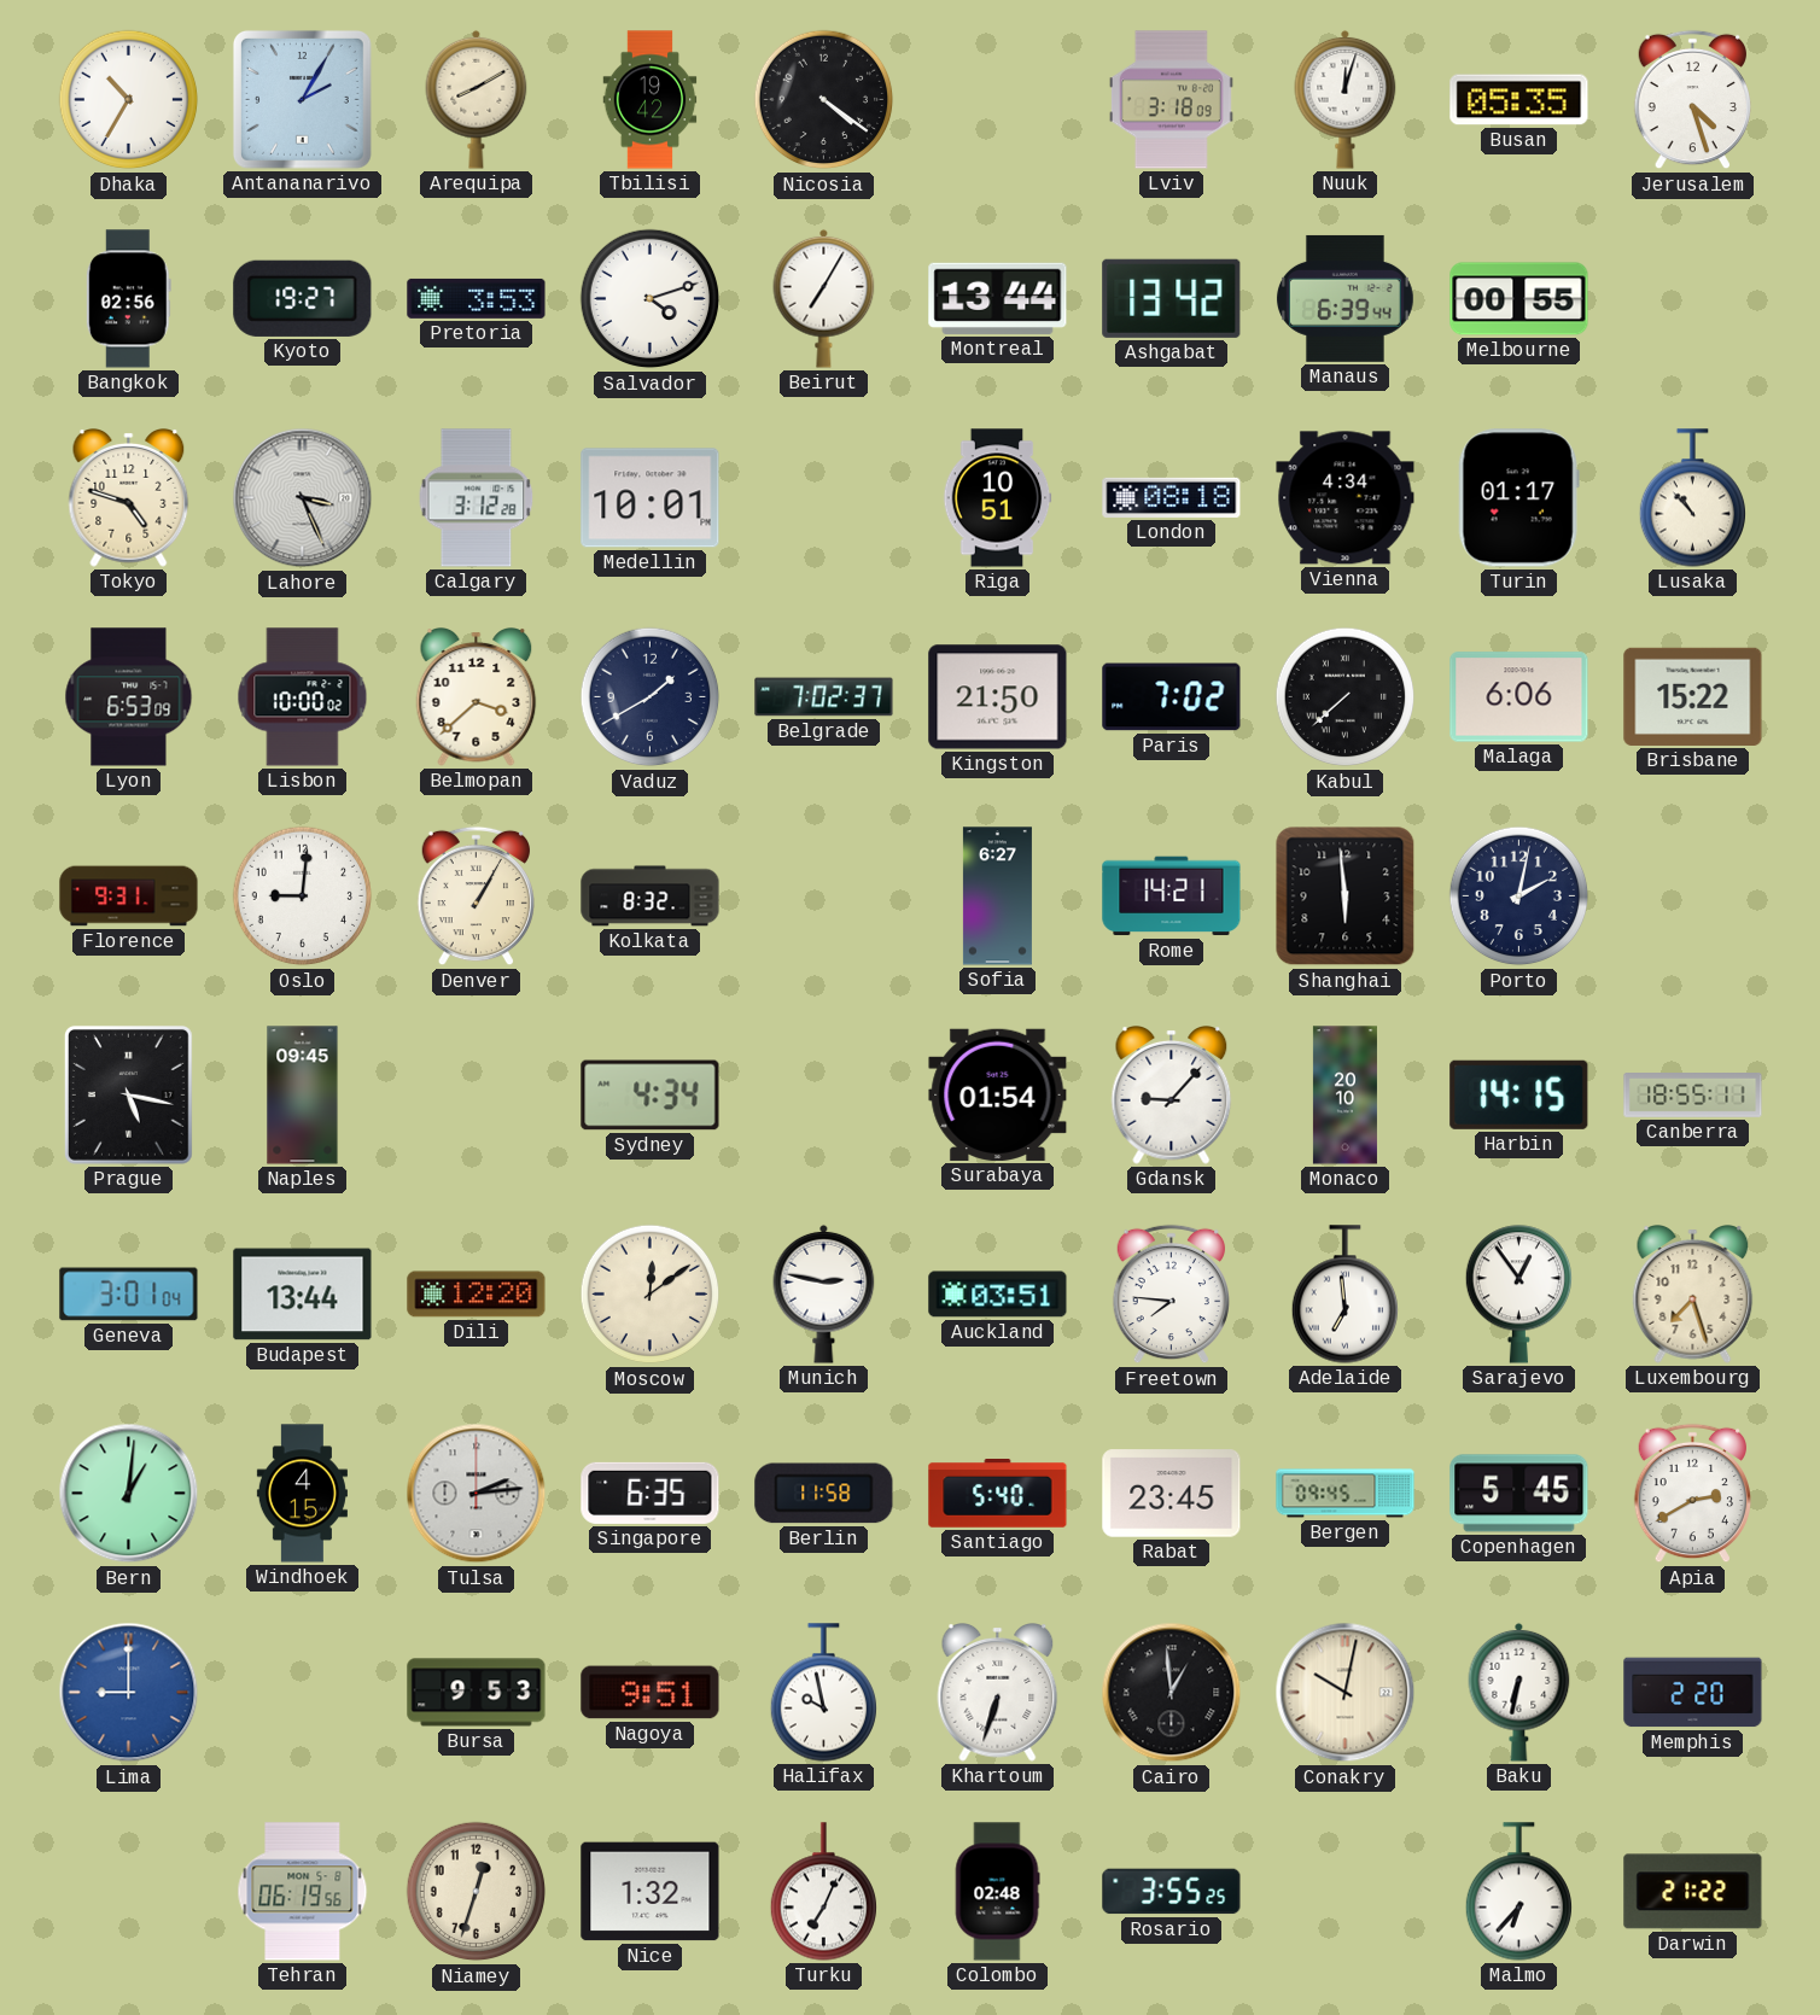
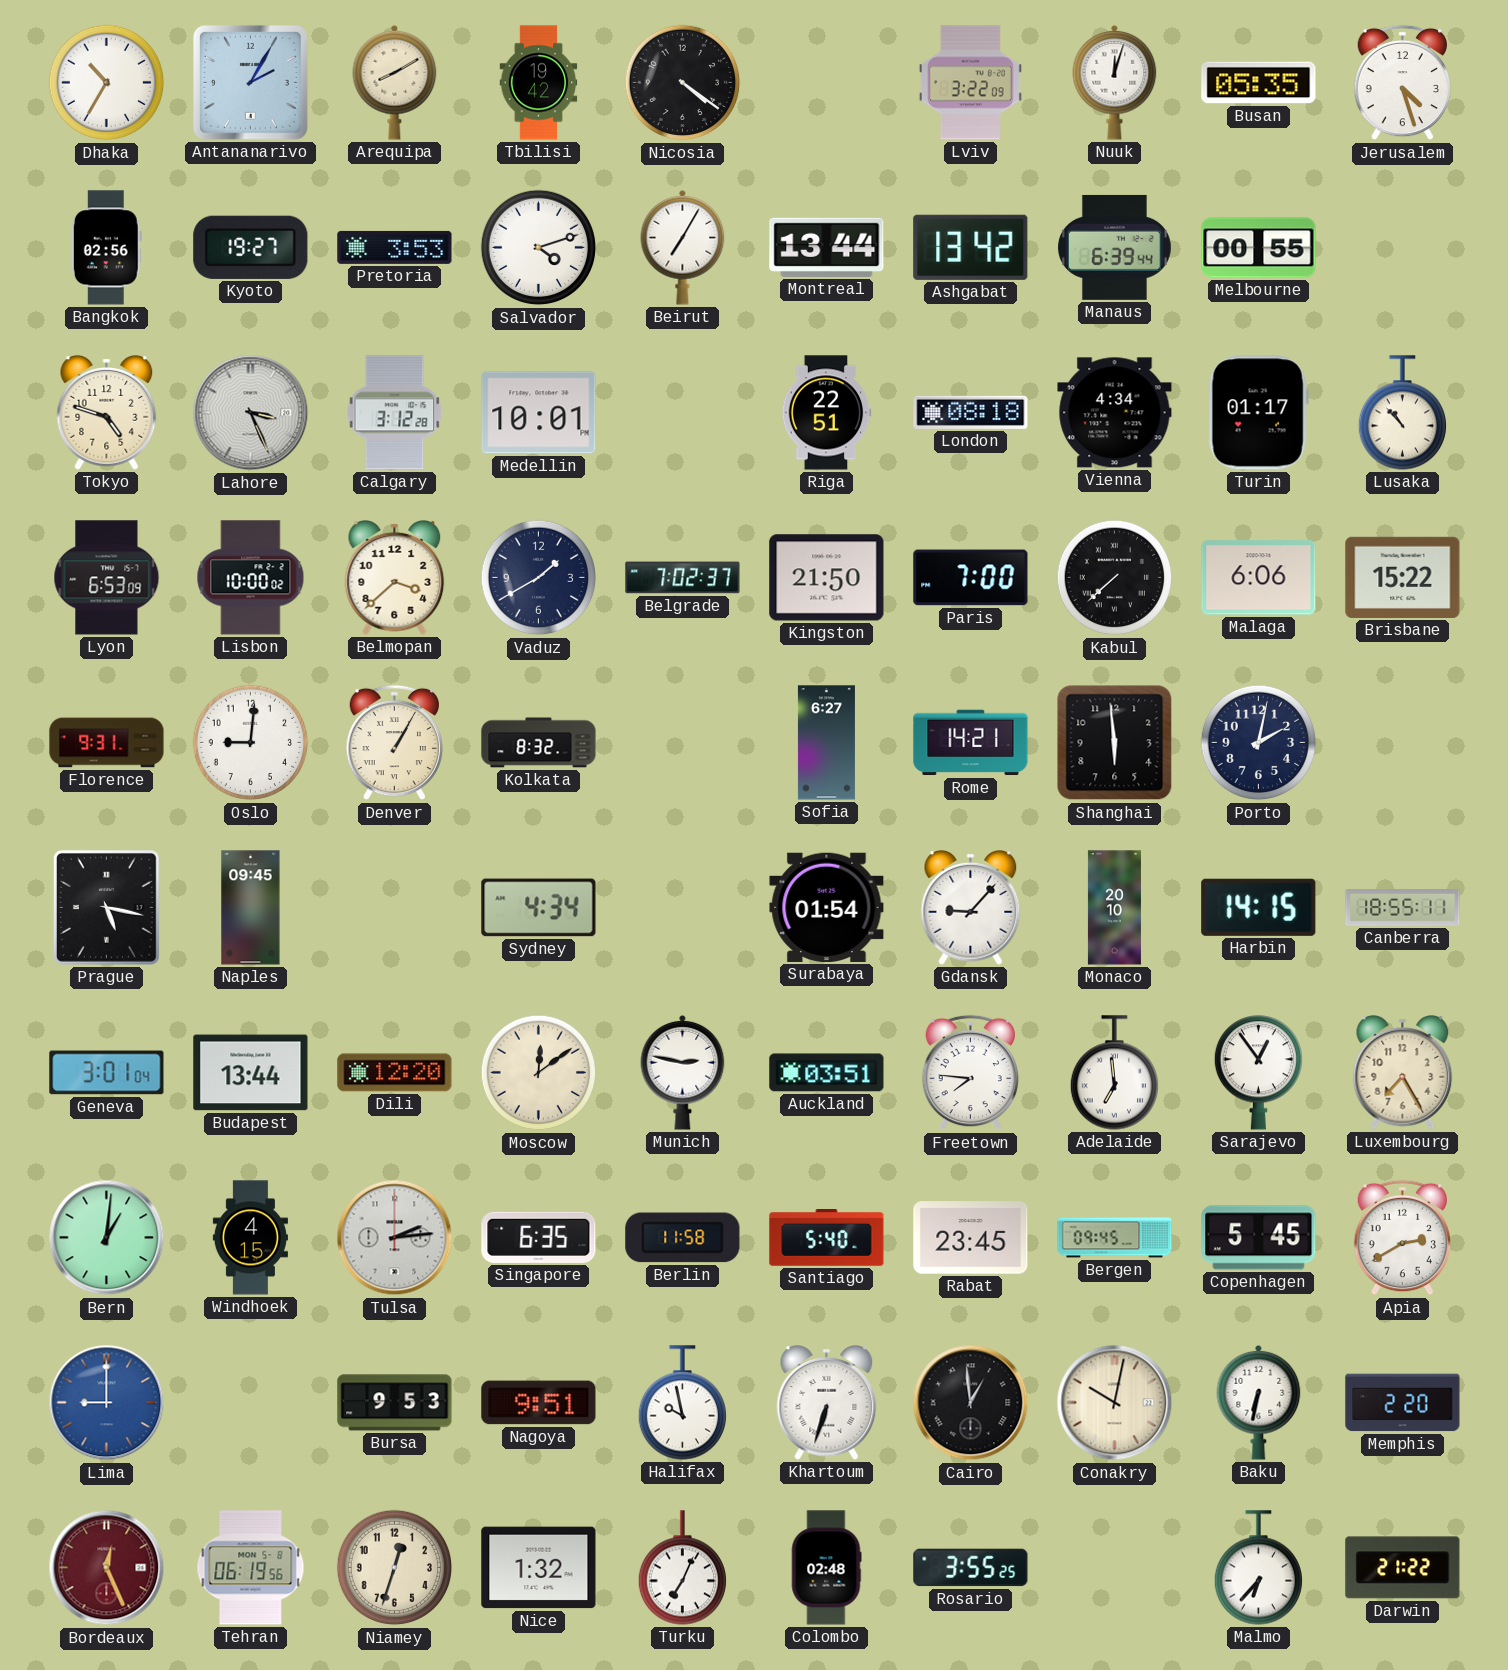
Lviv: 3:18 -> 3:22
Riga: 10:51 -> 22:51
Paris: 7:02 -> 7:00
Luxembourg: 7:27 -> 7:25
Bordeaux: none -> 12:26
